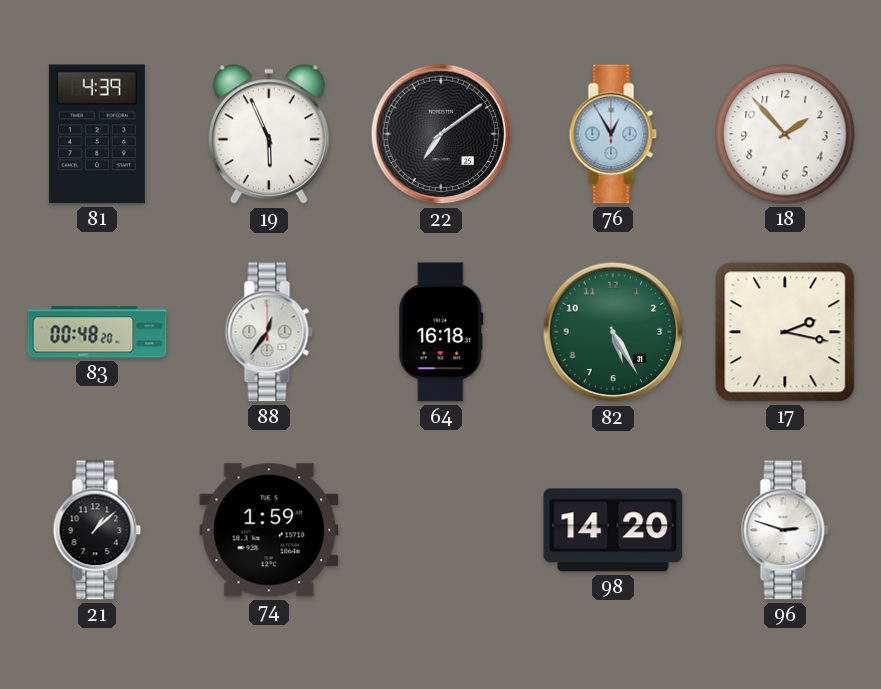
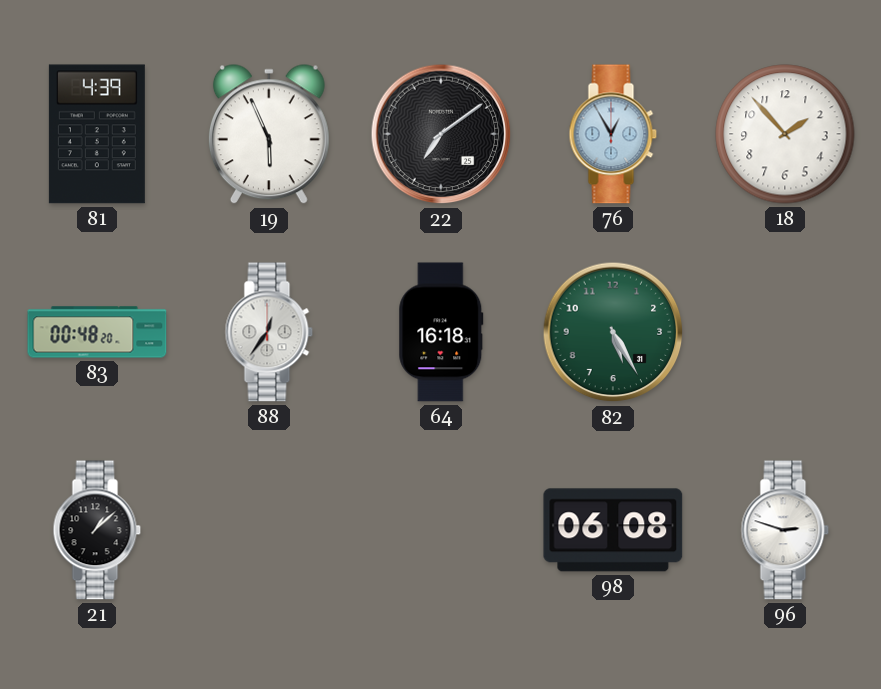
17: 2:17 -> none
74: 1:59 -> none
98: 14:20 -> 06:08
